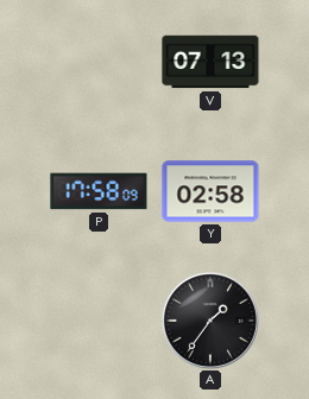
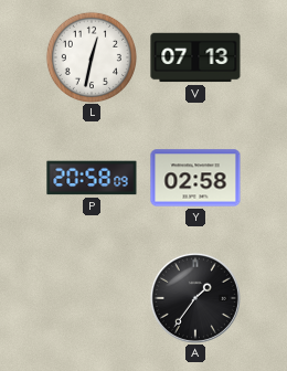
L: none -> 12:32
P: 17:58 -> 20:58
